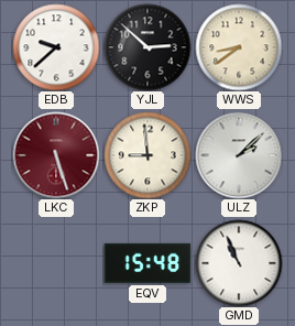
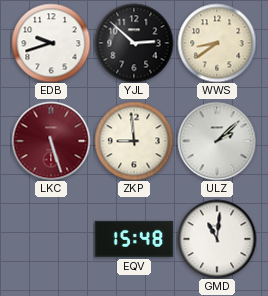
EDB: 9:38 -> 9:42
GMD: 10:56 -> 11:01
